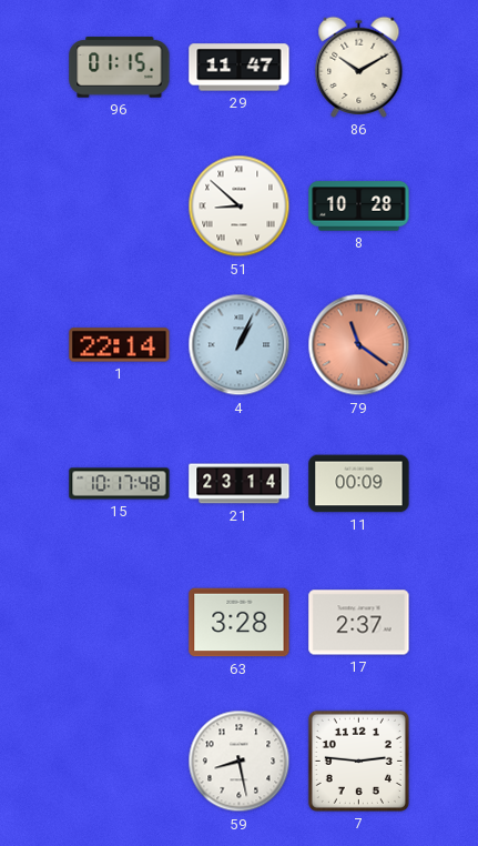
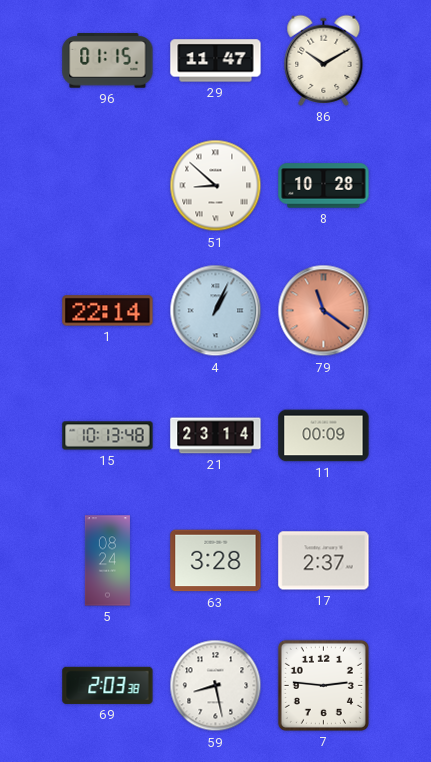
15: 10:17 -> 10:13
5: none -> 08:24
69: none -> 2:03
